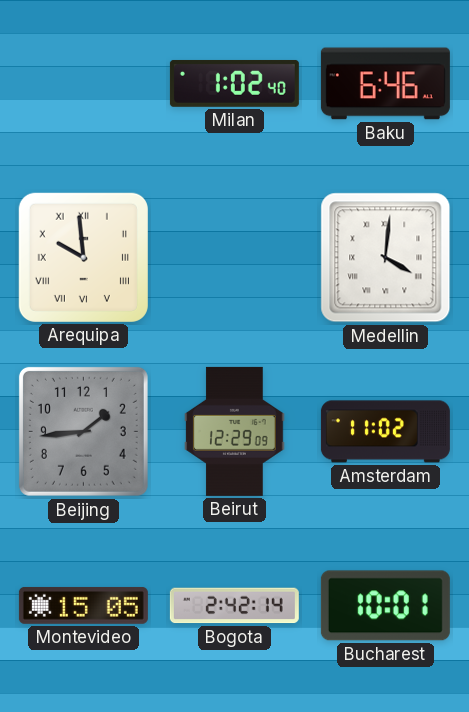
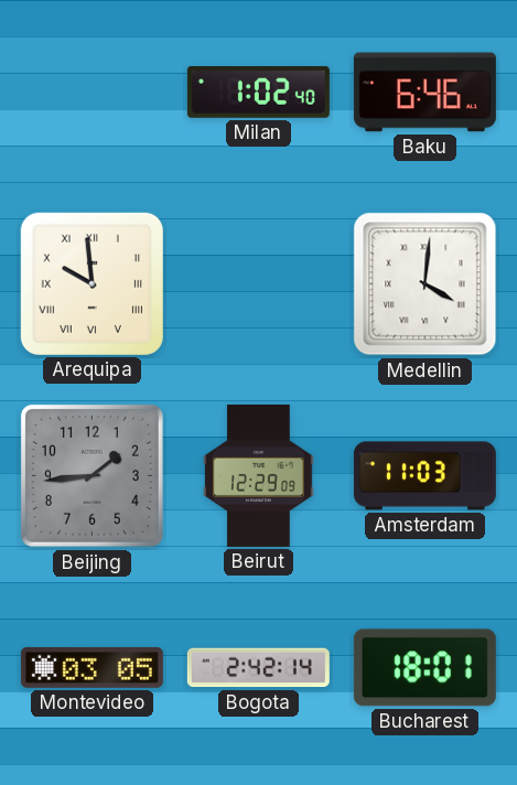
Amsterdam: 11:02 -> 11:03
Montevideo: 15:05 -> 03:05
Bucharest: 10:01 -> 18:01
